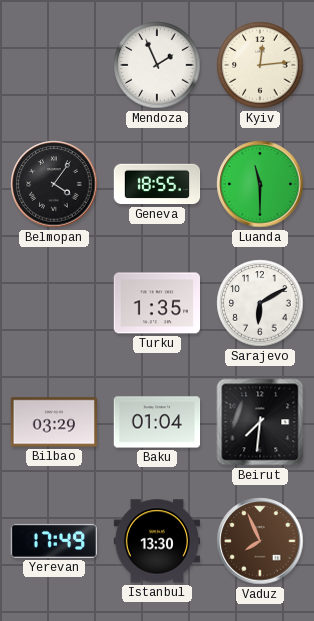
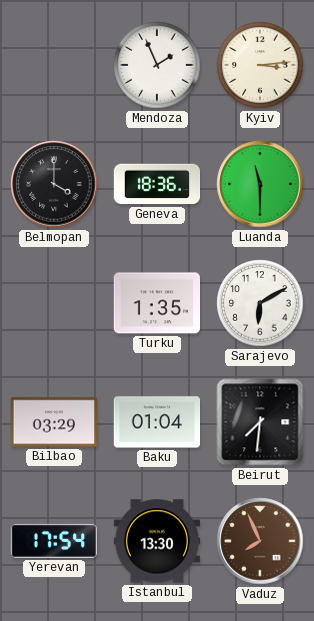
Kyiv: 12:14 -> 3:14
Belmopan: 4:06 -> 4:00
Geneva: 18:55 -> 18:36
Yerevan: 17:49 -> 17:54
